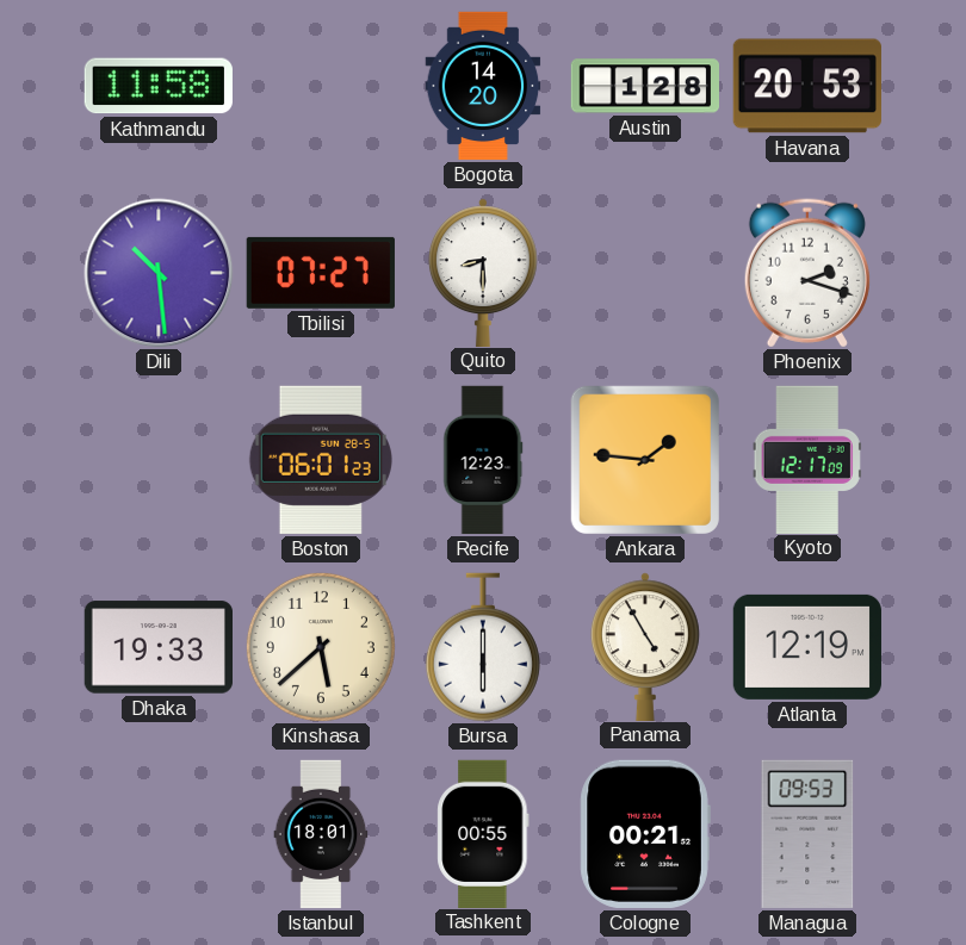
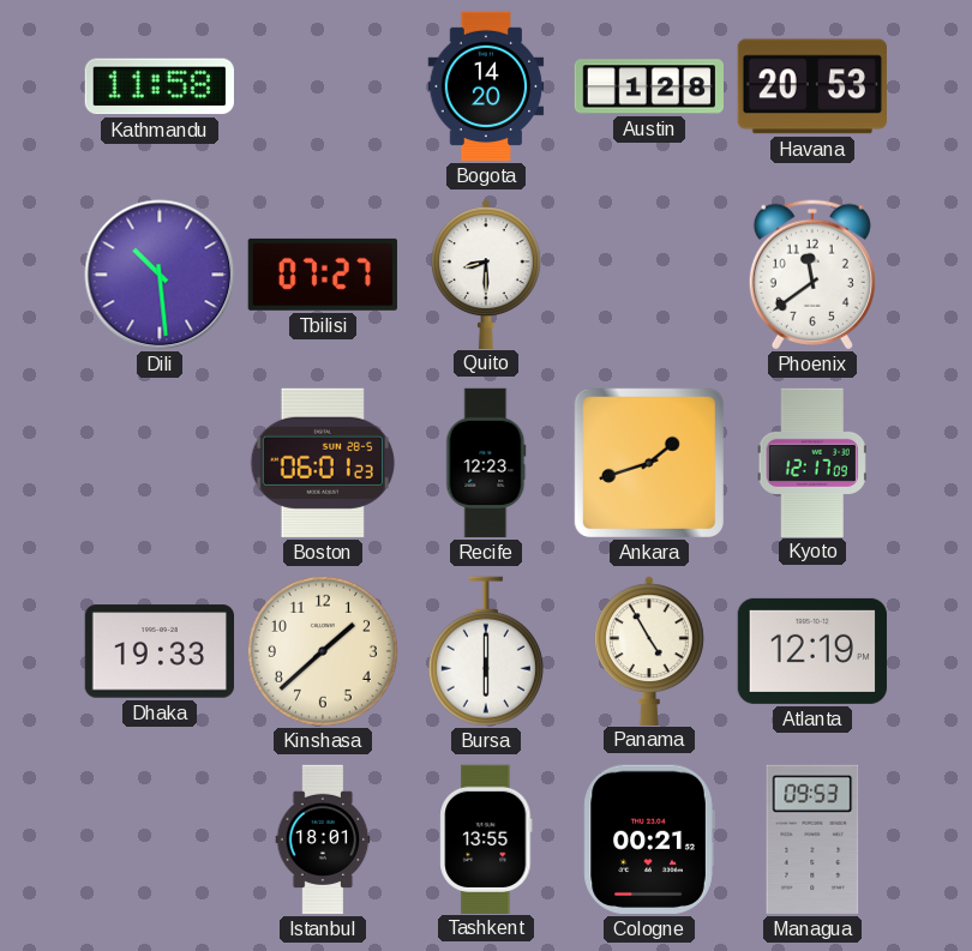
Phoenix: 2:18 -> 11:39
Ankara: 1:46 -> 1:42
Kinshasa: 5:38 -> 1:38
Tashkent: 00:55 -> 13:55
